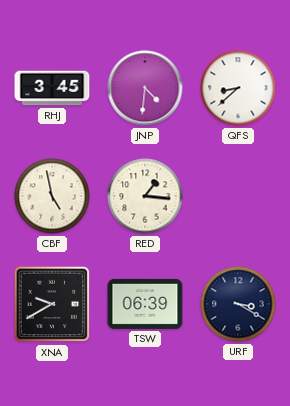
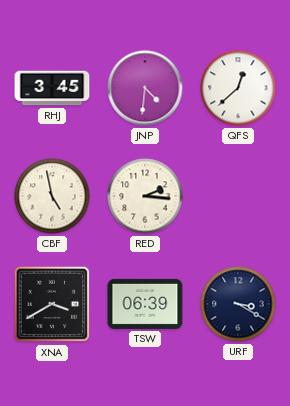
QFS: 8:38 -> 12:38
RED: 1:16 -> 2:16
XNA: 9:40 -> 3:40
